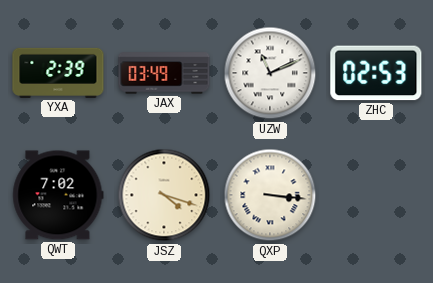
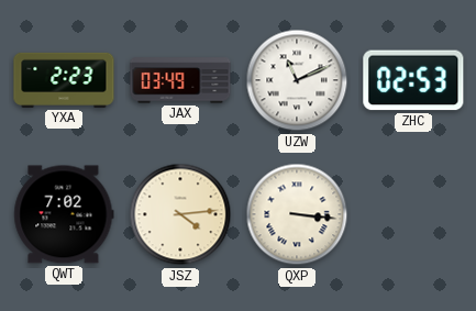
YXA: 2:39 -> 2:23
JSZ: 4:18 -> 4:14
